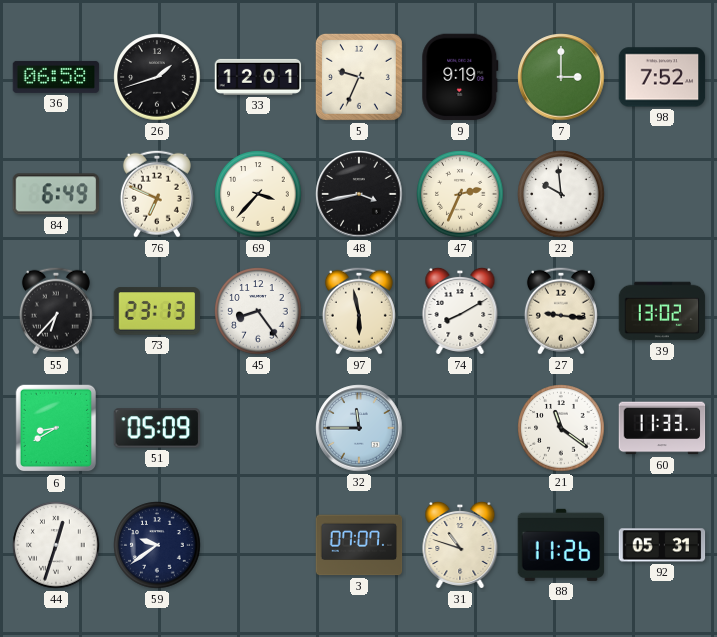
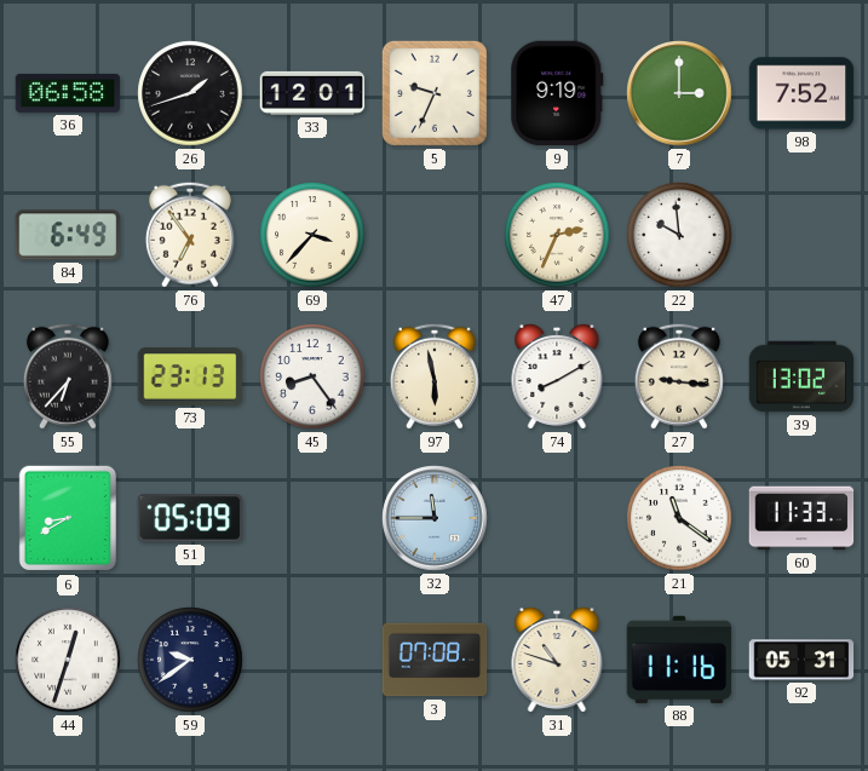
76: 6:49 -> 6:54
48: 3:43 -> none
3: 07:07 -> 07:08
88: 11:26 -> 11:16
